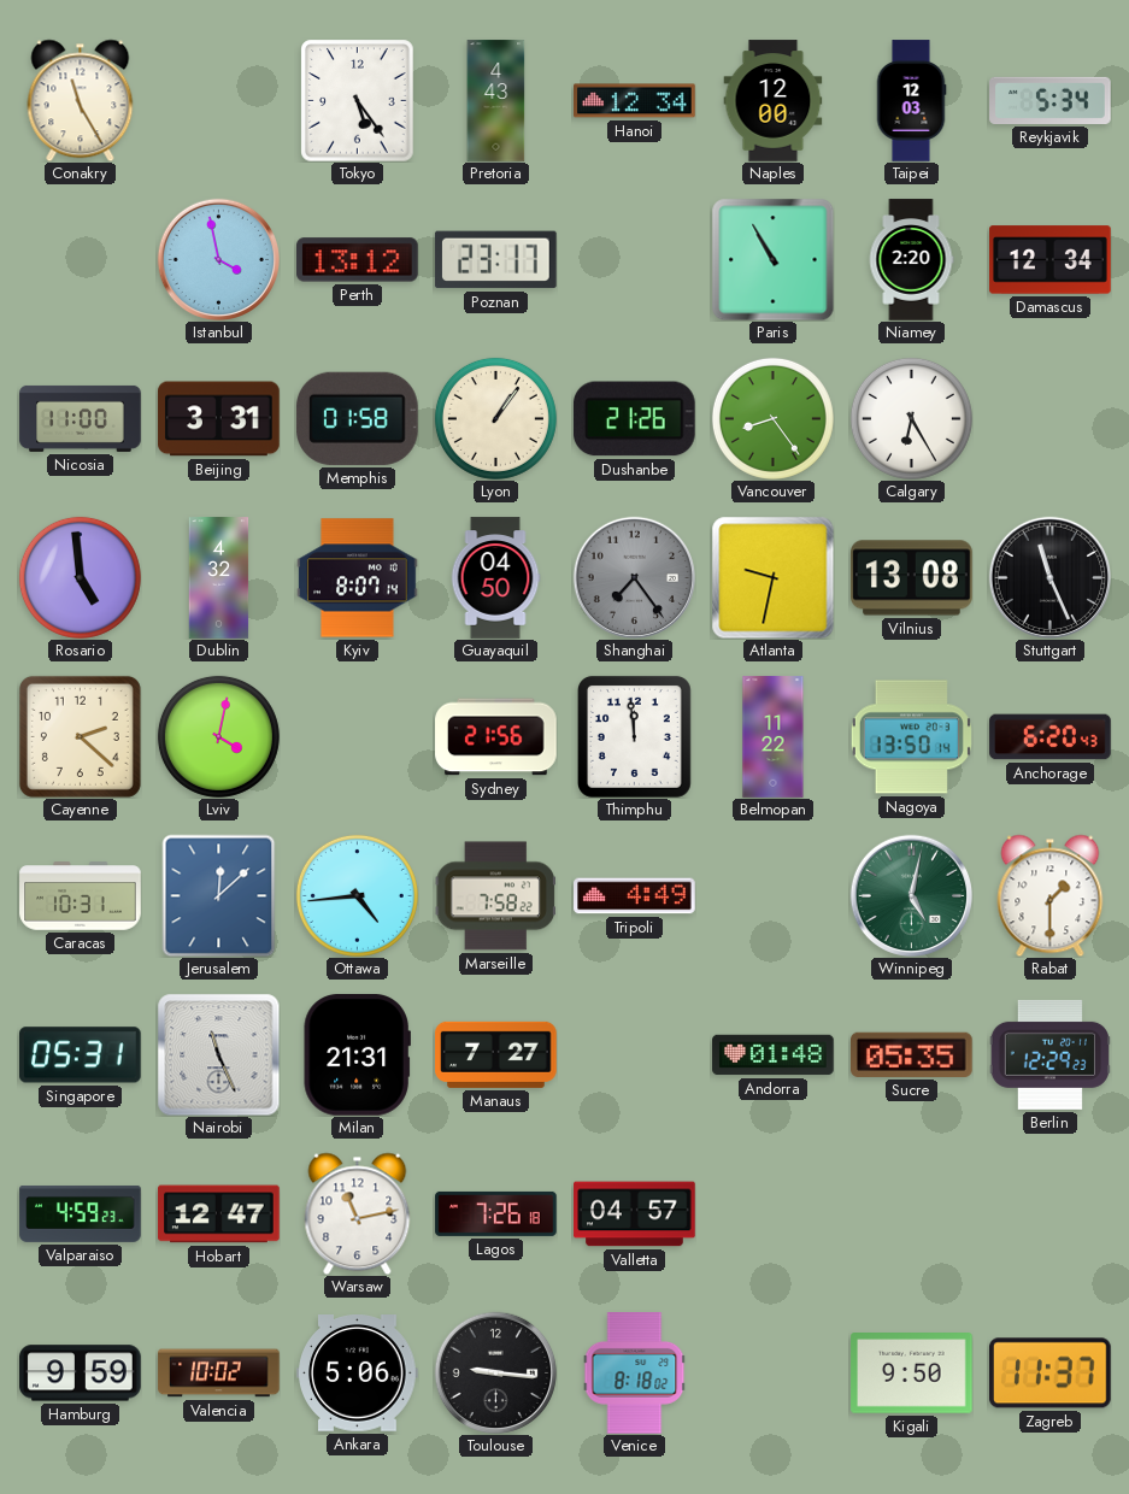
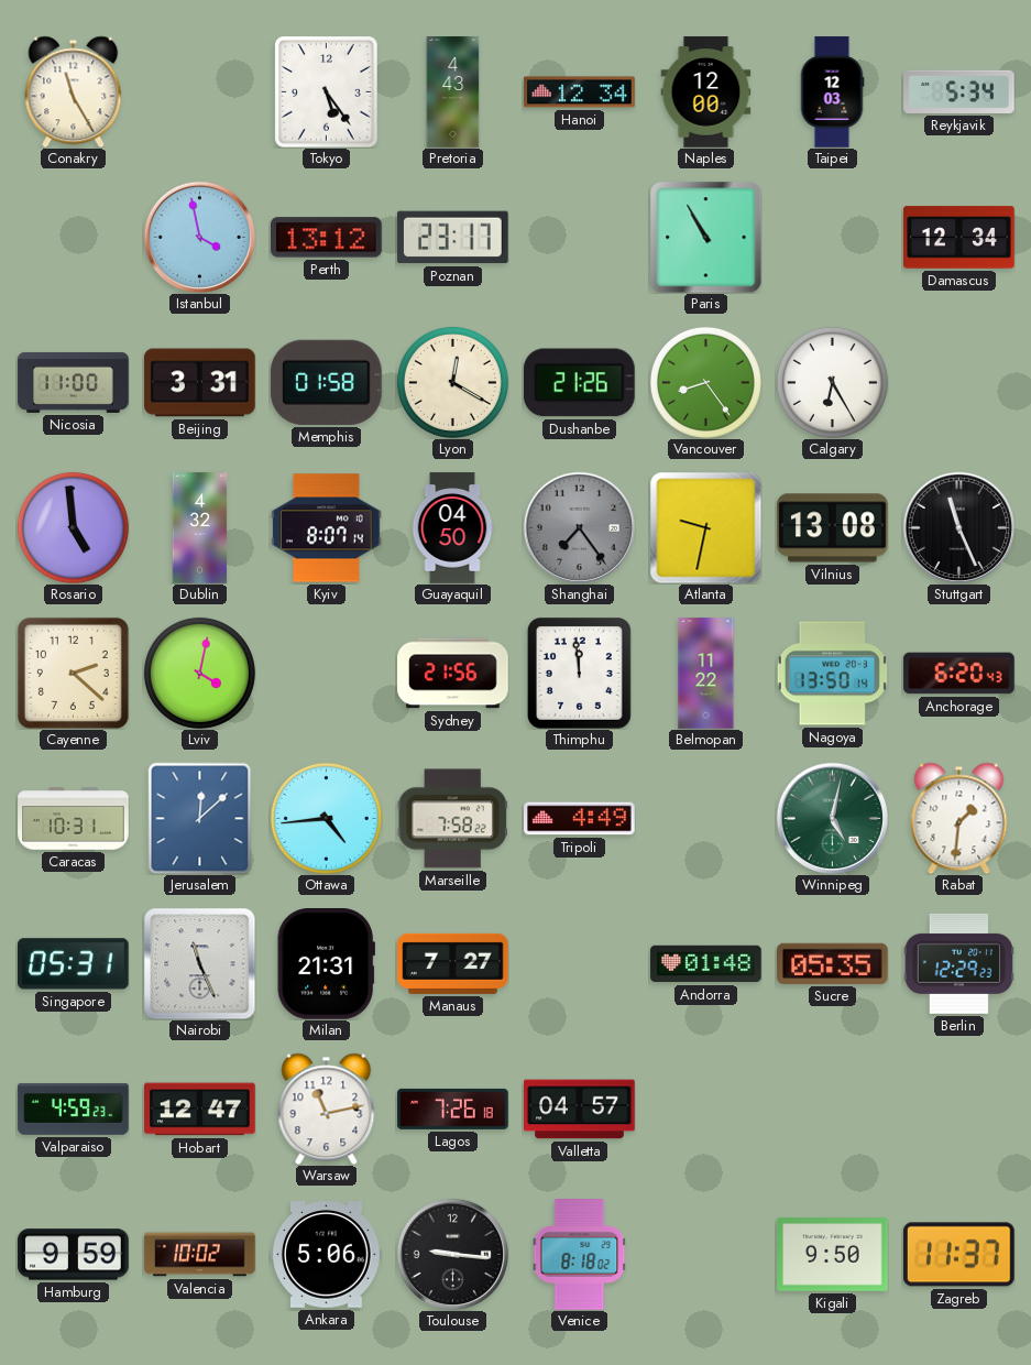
Niamey: 2:20 -> none
Lyon: 1:06 -> 12:20
Rabat: 1:30 -> 1:31
